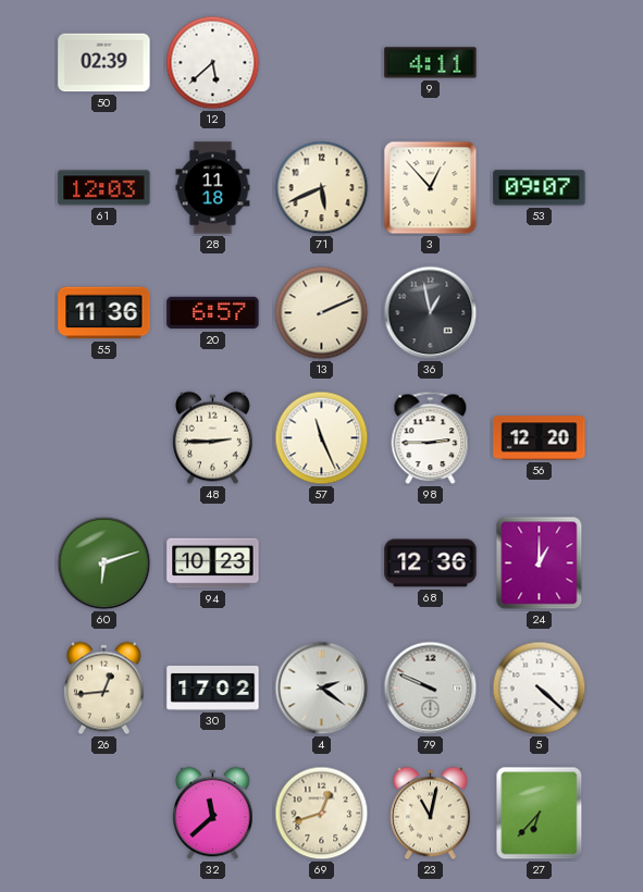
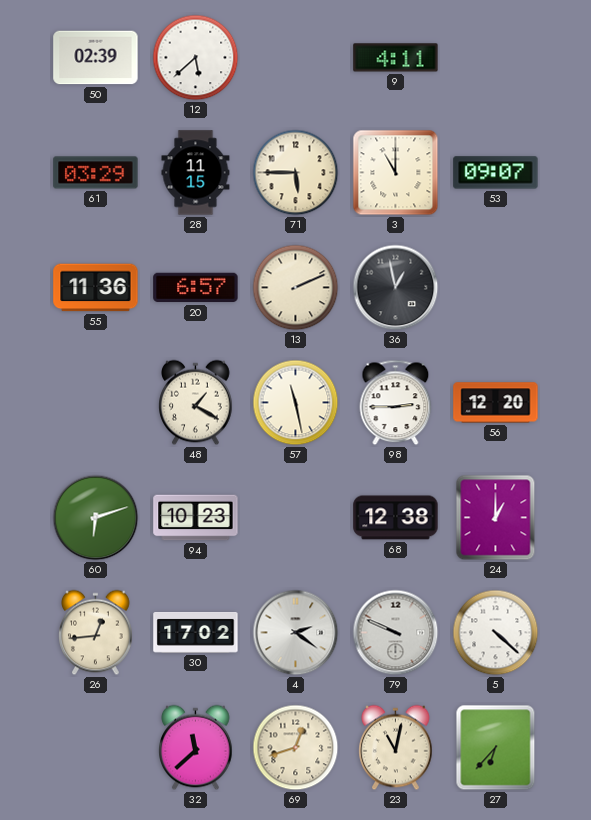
61: 12:03 -> 03:29
28: 11:18 -> 11:15
71: 5:41 -> 5:45
3: 12:53 -> 11:00
48: 2:45 -> 1:20
57: 11:26 -> 11:28
68: 12:36 -> 12:38
